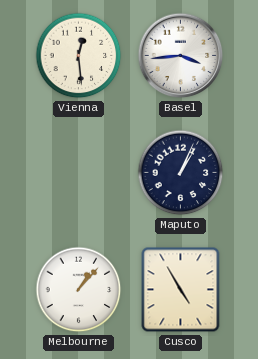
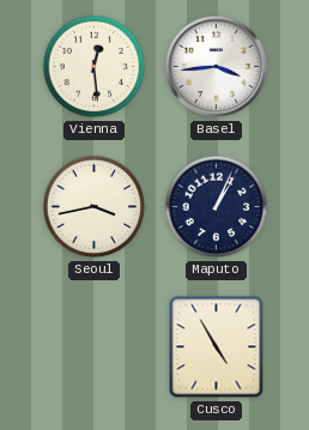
Seoul: none -> 3:43
Melbourne: 1:07 -> none
